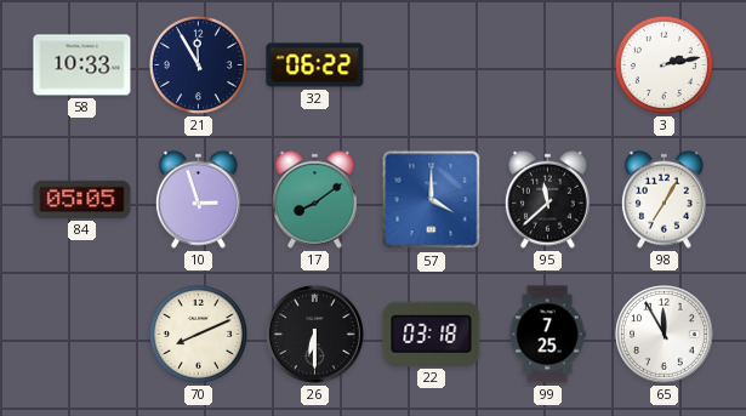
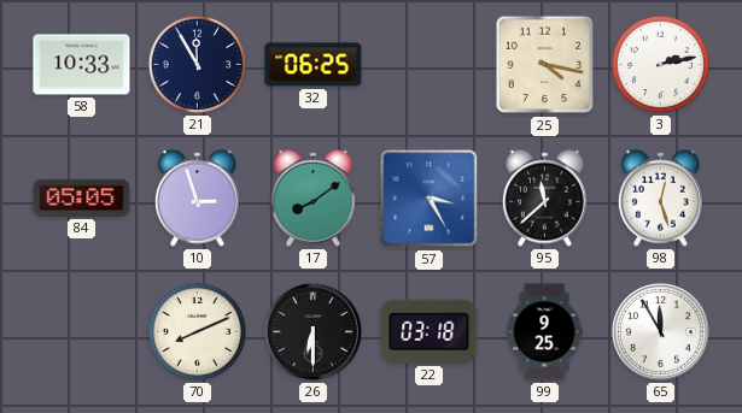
32: 06:22 -> 06:25
25: none -> 4:17
57: 4:00 -> 3:25
98: 7:05 -> 12:27
99: 7:25 -> 9:25
